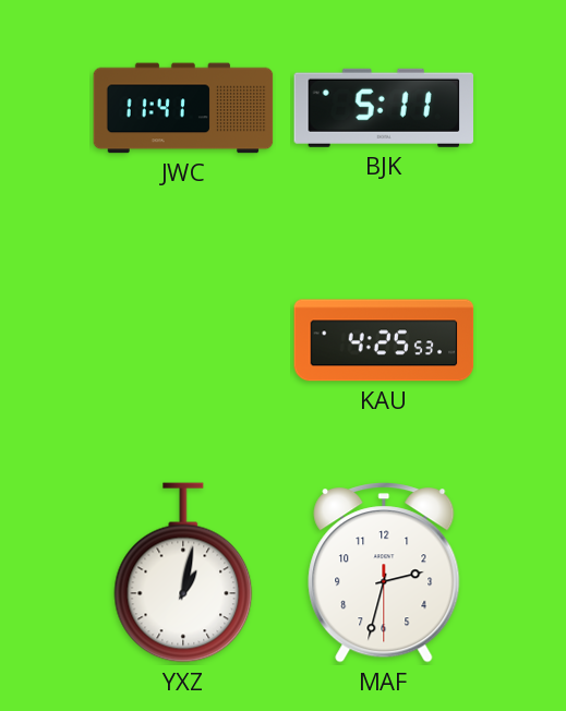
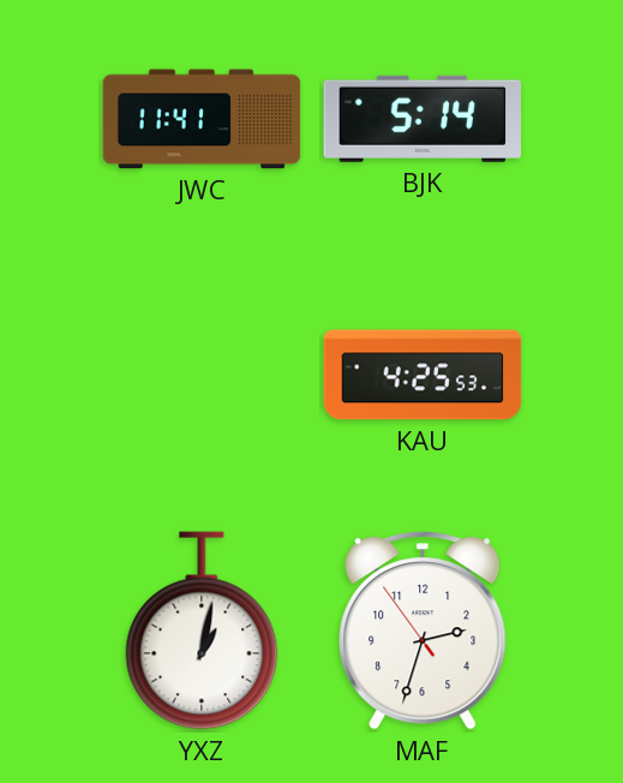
BJK: 5:11 -> 5:14
MAF: 2:32:30 -> 2:32:54
